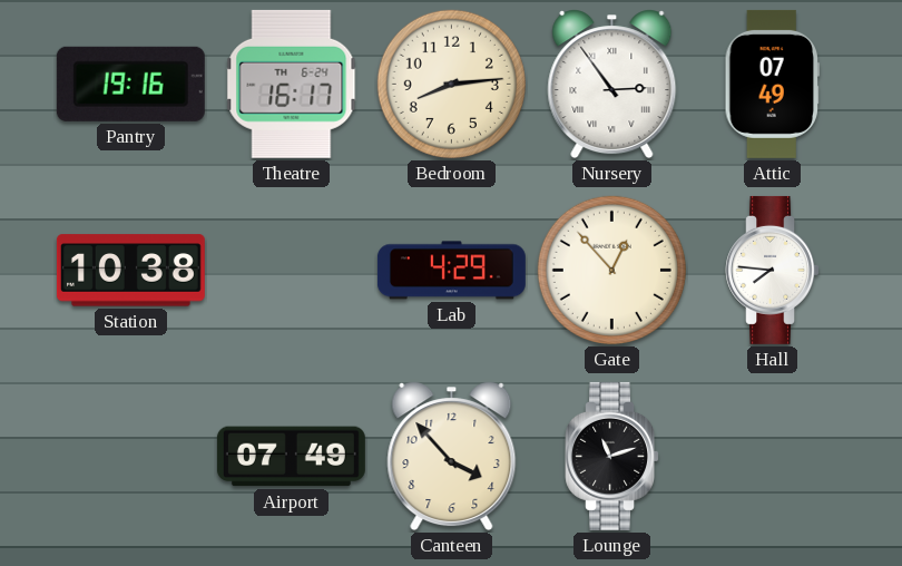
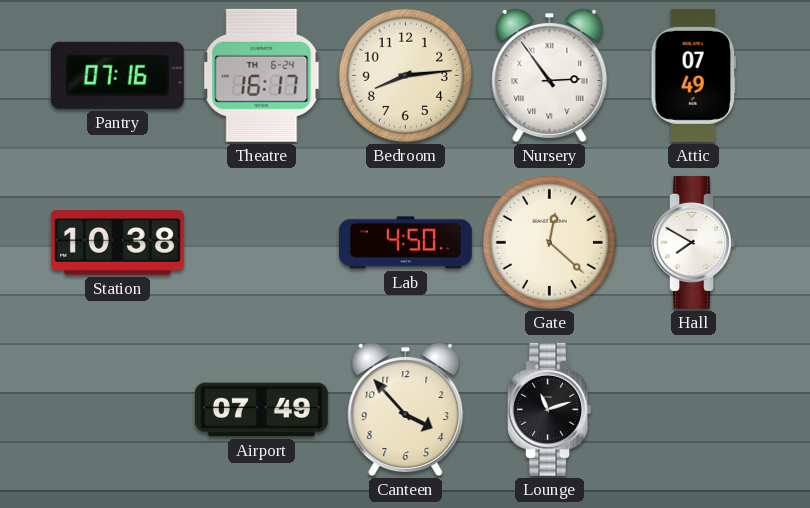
Pantry: 19:16 -> 07:16
Lab: 4:29 -> 4:50
Gate: 12:53 -> 12:22
Hall: 7:46 -> 7:50
